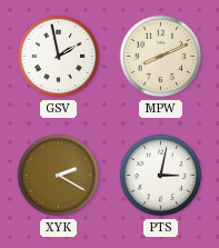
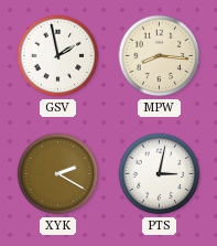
MPW: 8:11 -> 8:16
